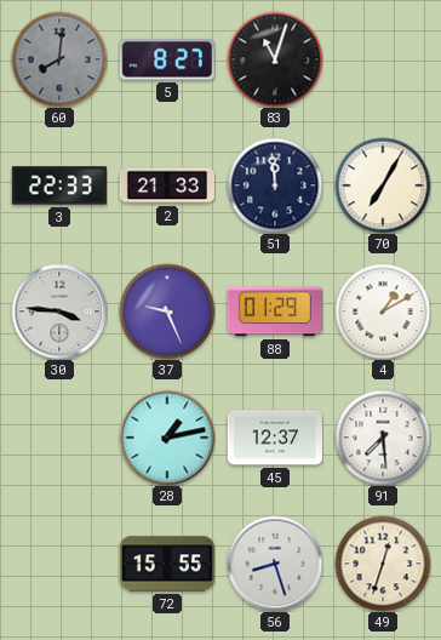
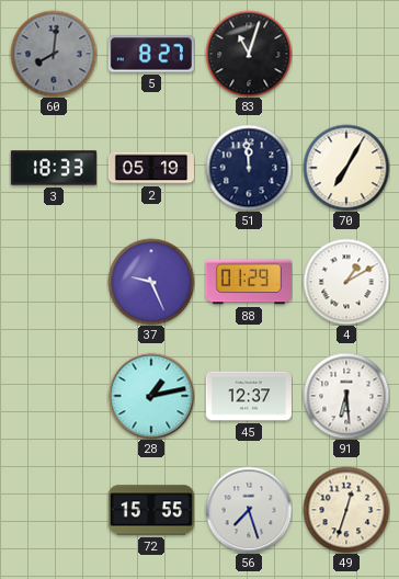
3: 22:33 -> 18:33
2: 21:33 -> 05:19
30: 3:46 -> none
91: 7:29 -> 6:29
56: 8:27 -> 7:27
